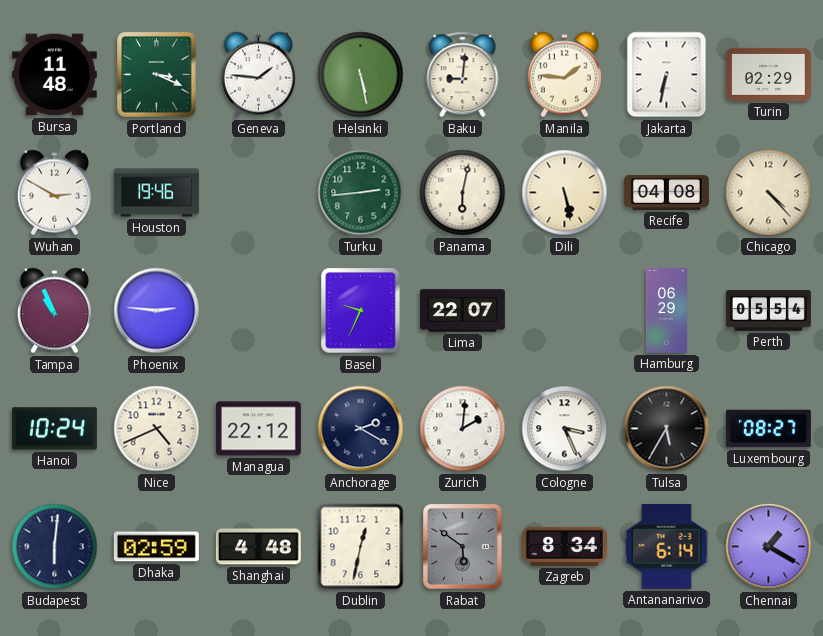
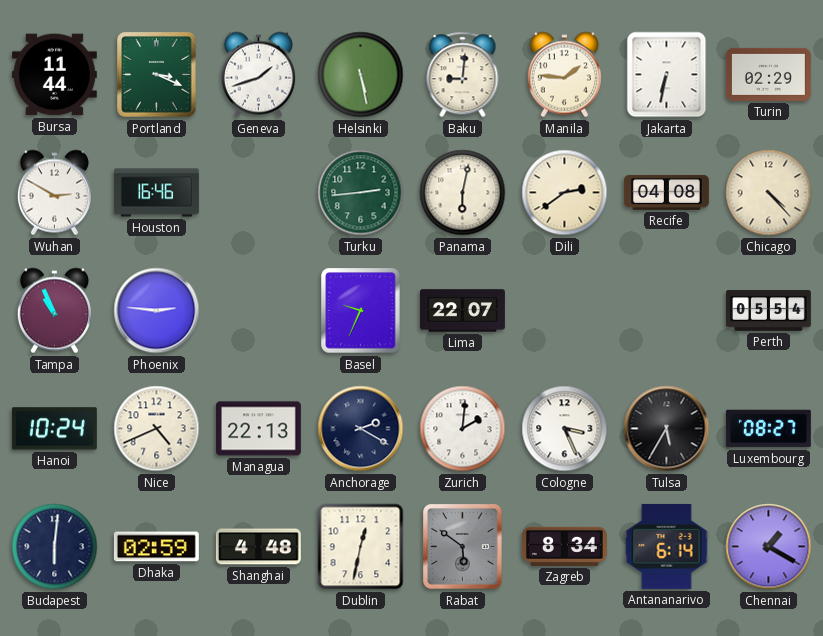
Bursa: 11:48 -> 11:44
Geneva: 1:46 -> 1:42
Houston: 19:46 -> 16:46
Dili: 5:28 -> 2:39
Hamburg: 06:29 -> none
Managua: 22:12 -> 22:13
